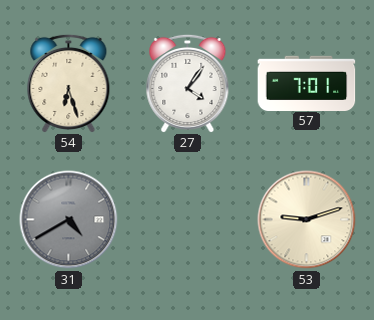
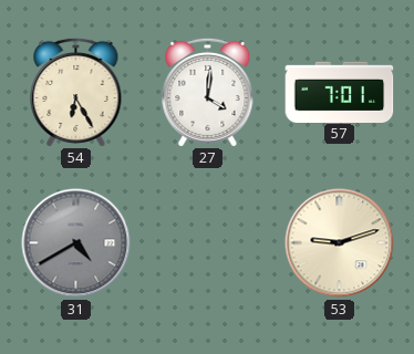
54: 6:27 -> 6:25
27: 4:06 -> 4:01
